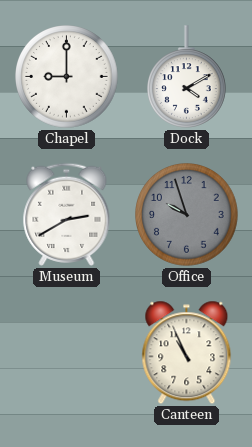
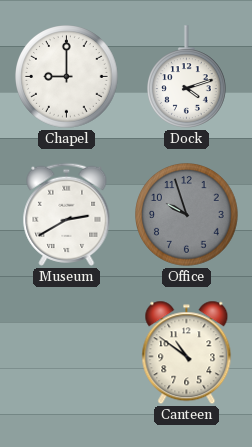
Dock: 4:10 -> 4:12
Canteen: 10:56 -> 10:51
